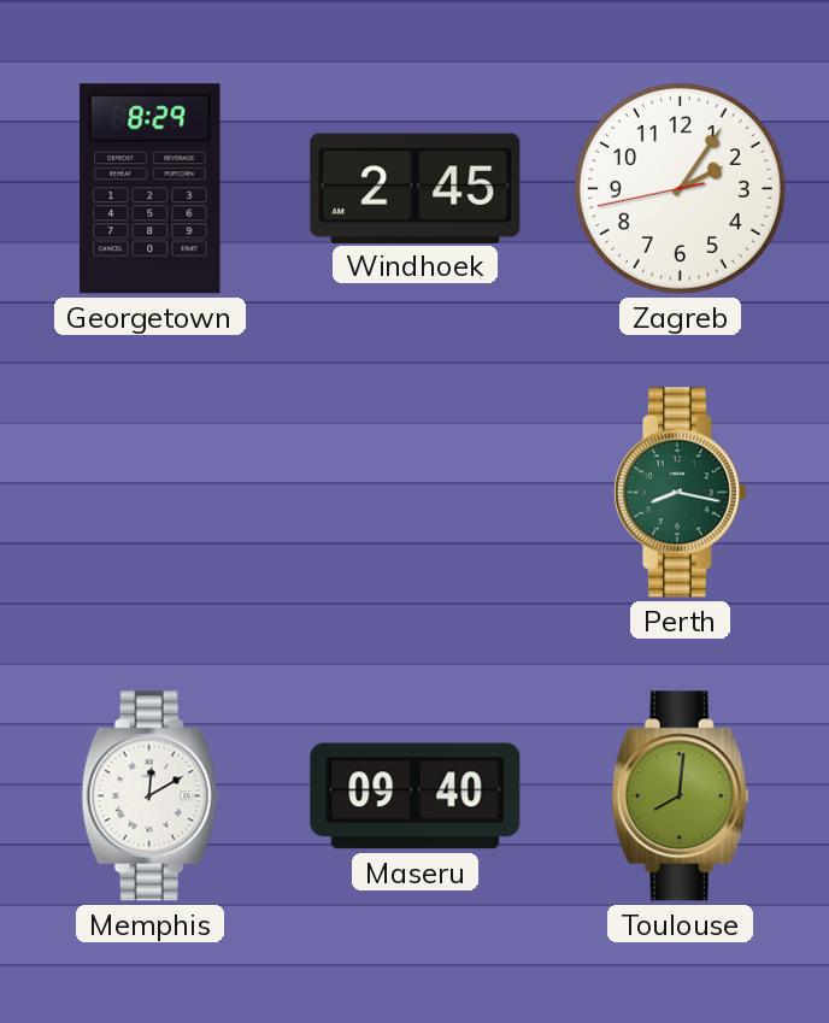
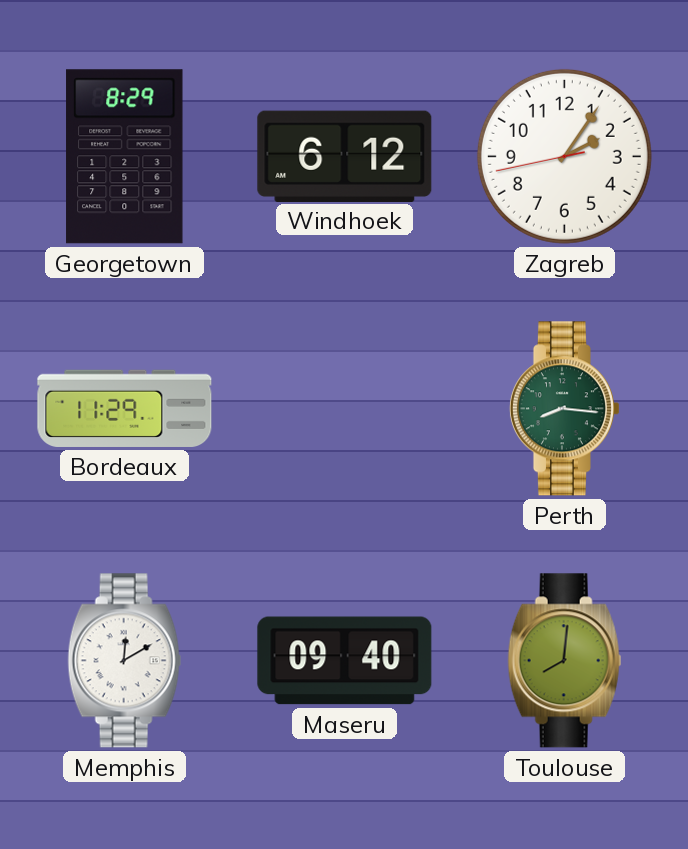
Windhoek: 2:45 -> 6:12
Bordeaux: none -> 11:29
Perth: 8:17 -> 8:16
